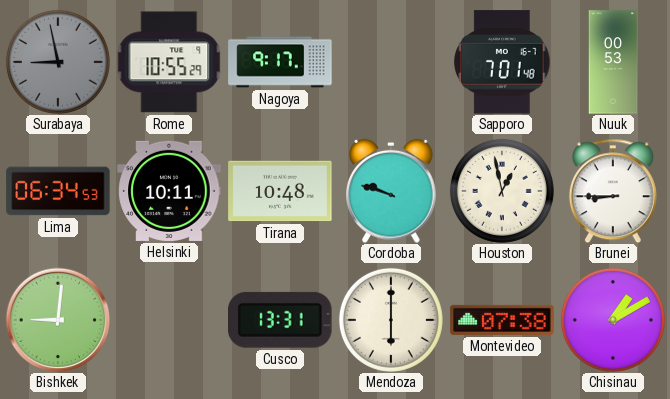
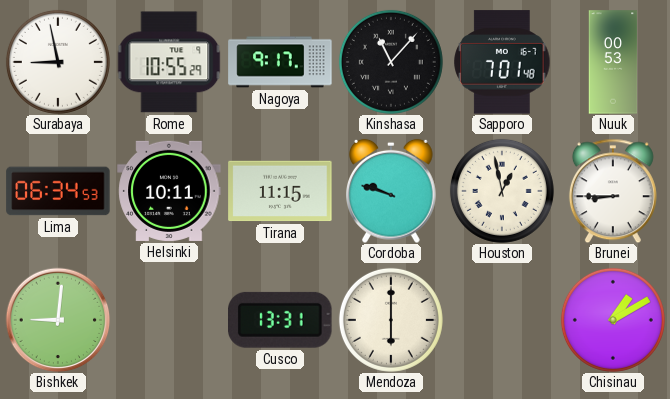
Surabaya dial: grey -> white
Kinshasa: none -> 11:07
Tirana: 10:48 -> 11:15
Montevideo: 07:38 -> none
